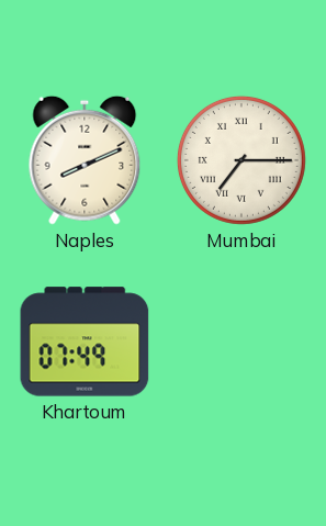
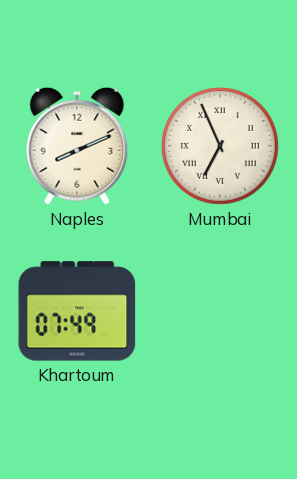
Mumbai: 7:15 -> 6:56
